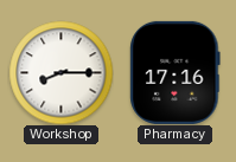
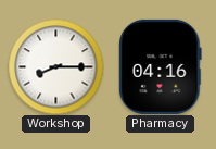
Pharmacy: 17:16 -> 04:16
